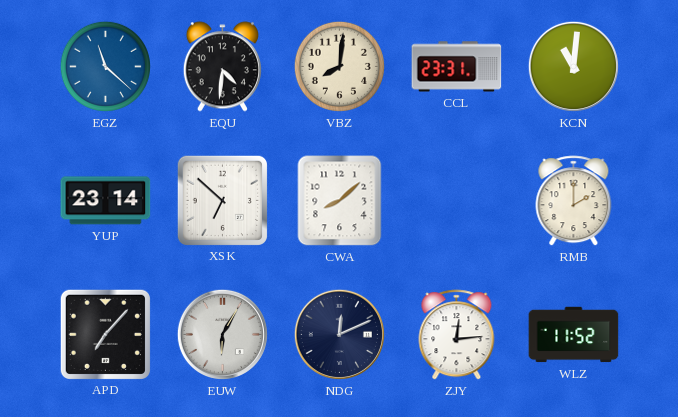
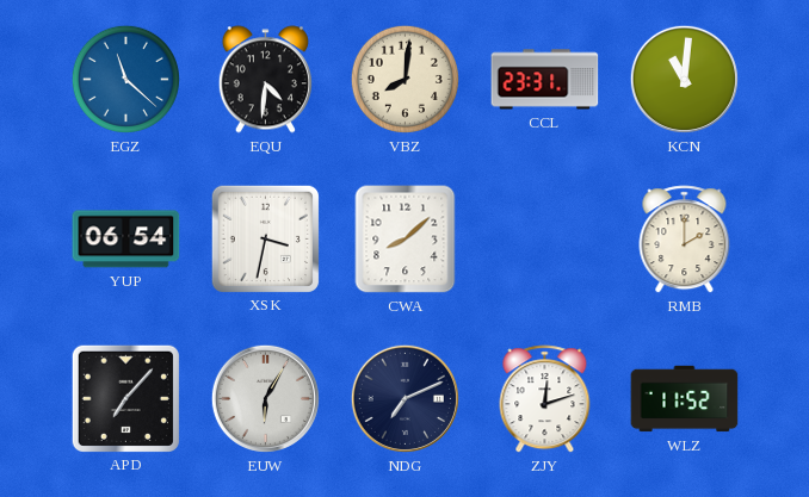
YUP: 23:14 -> 06:54
XSK: 6:52 -> 3:32
NDG: 12:11 -> 7:11
ZJY: 12:14 -> 12:12
